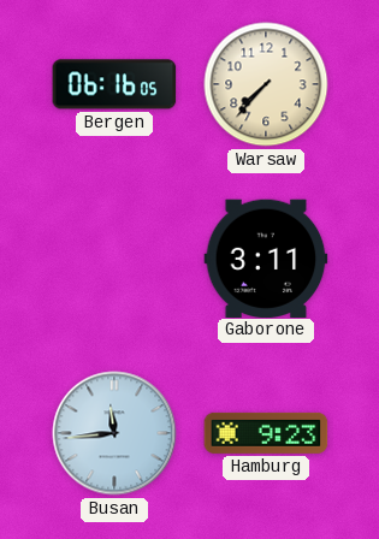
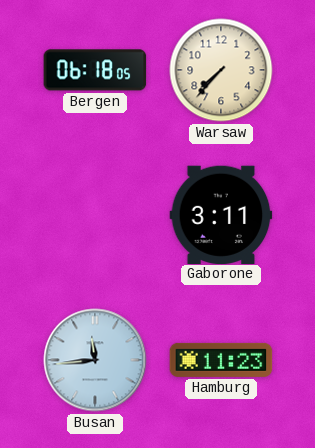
Bergen: 06:16 -> 06:18
Hamburg: 9:23 -> 11:23
